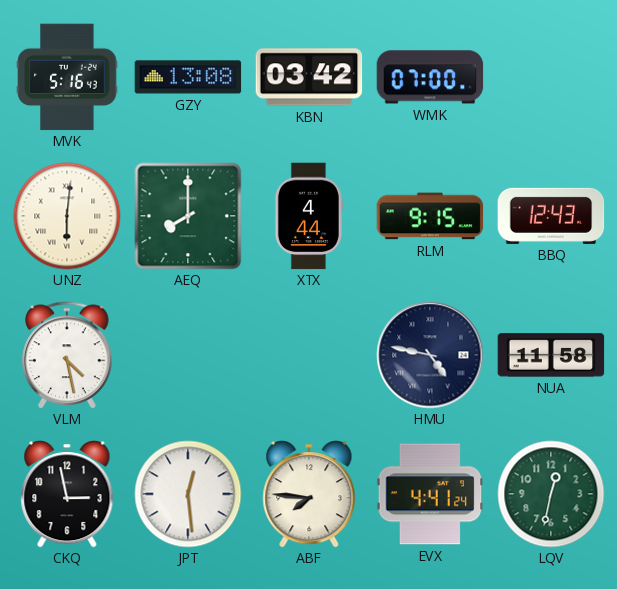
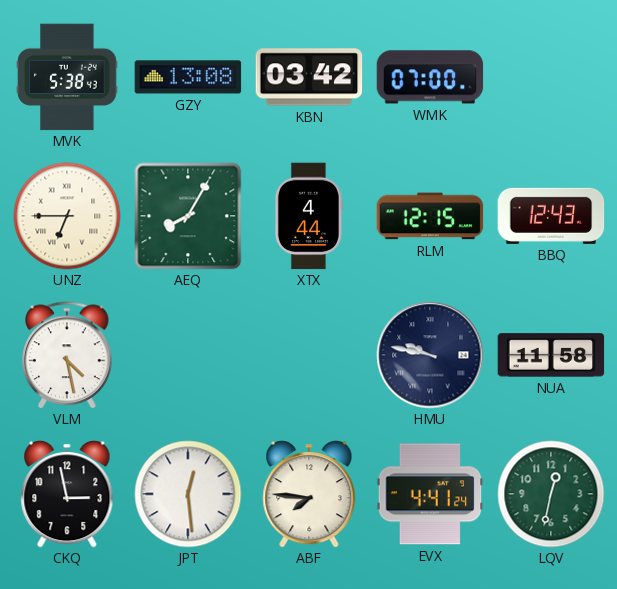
MVK: 5:16 -> 5:38
UNZ: 6:01 -> 6:45
AEQ: 8:00 -> 8:05
RLM: 9:15 -> 12:15
HMU: 4:47 -> 9:47
